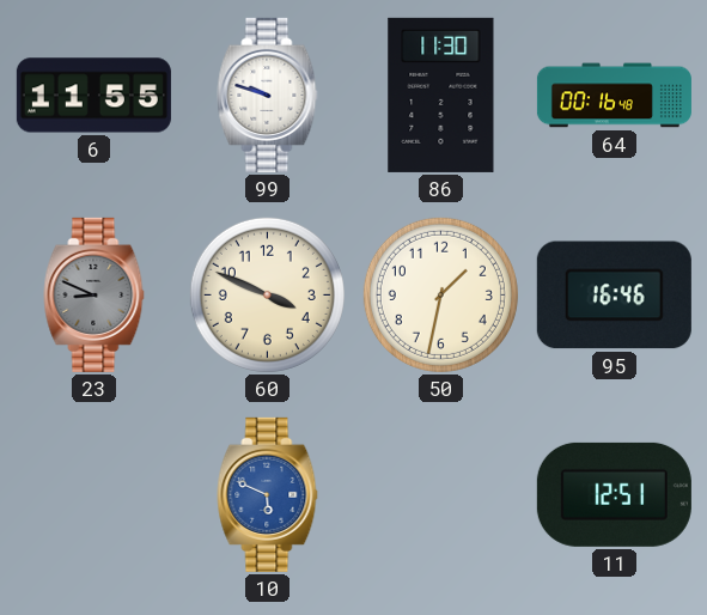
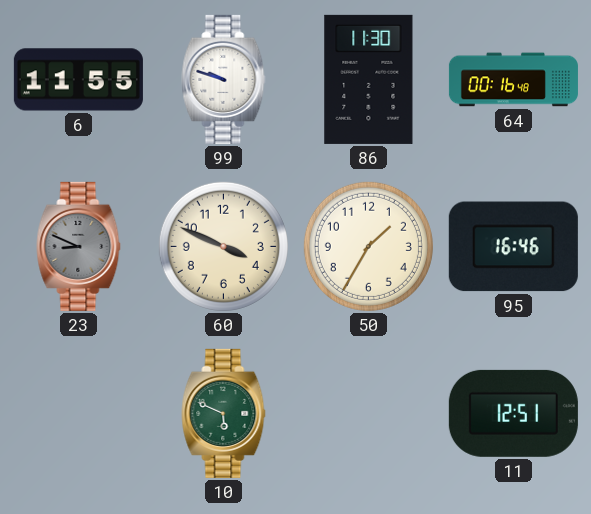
50: 1:32 -> 1:35
10 dial: blue -> green
